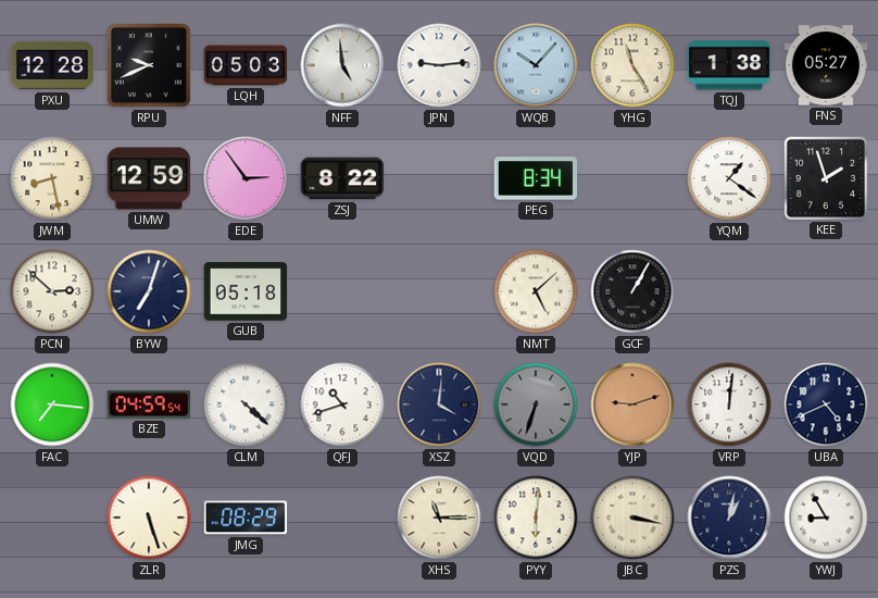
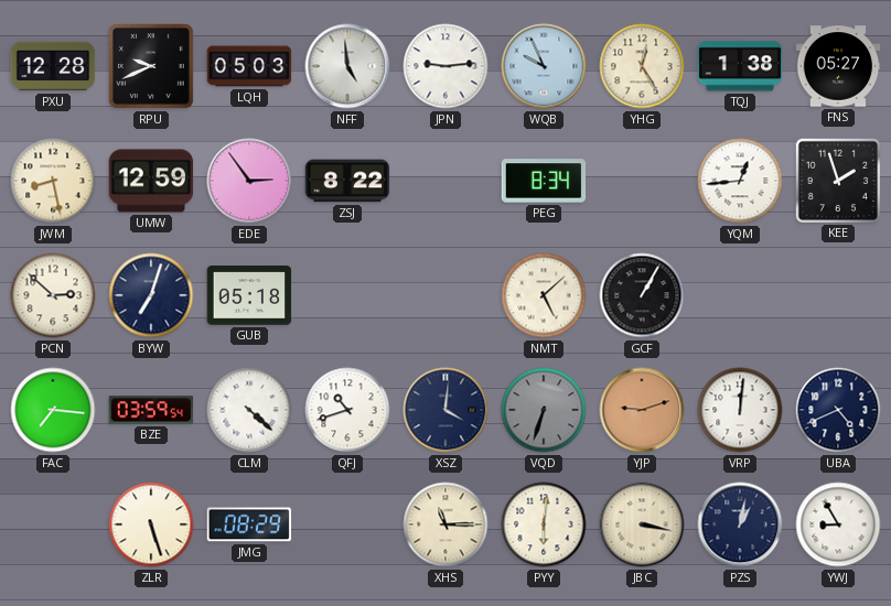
WQB: 10:07 -> 9:56
YHG: 11:25 -> 12:25
YQM: 1:21 -> 12:44
BZE: 04:59 -> 03:59
